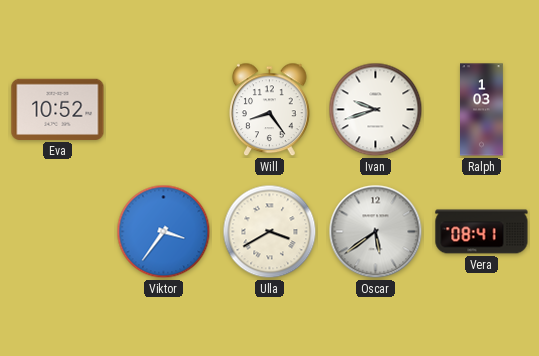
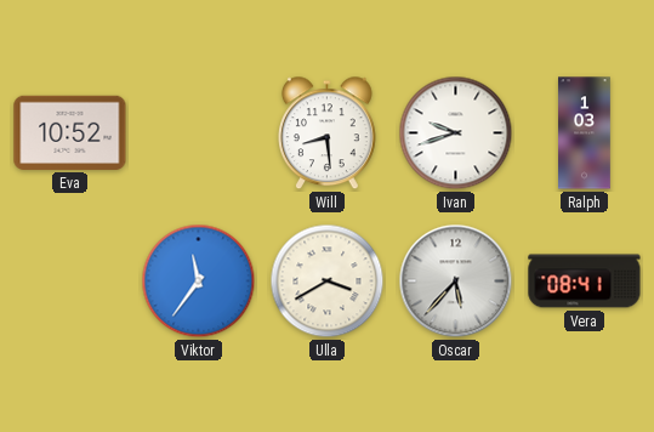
Will: 8:24 -> 8:29
Viktor: 3:36 -> 11:36
Oscar: 5:39 -> 5:37
